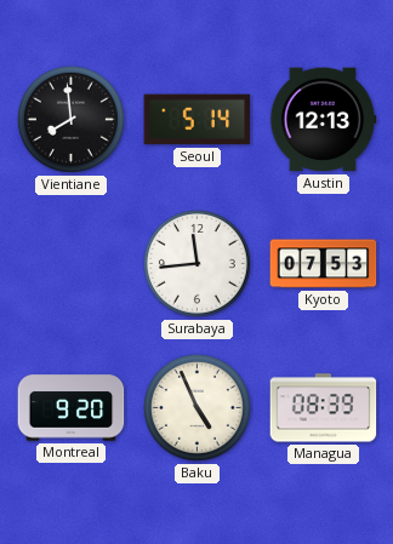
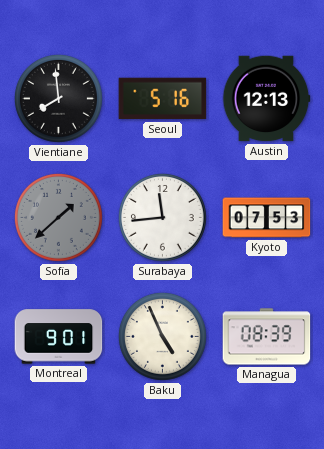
Seoul: 5:14 -> 5:16
Sofia: none -> 1:38
Montreal: 9:20 -> 9:01
